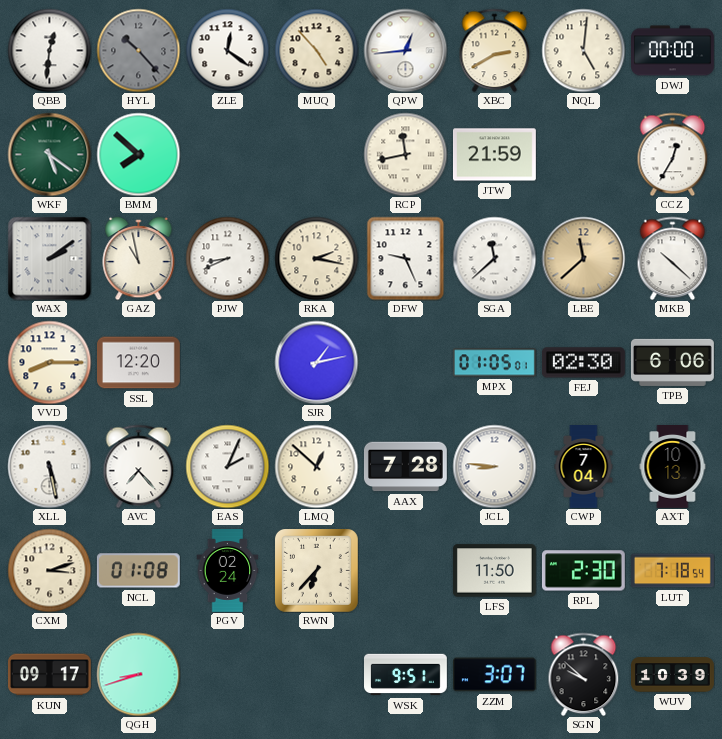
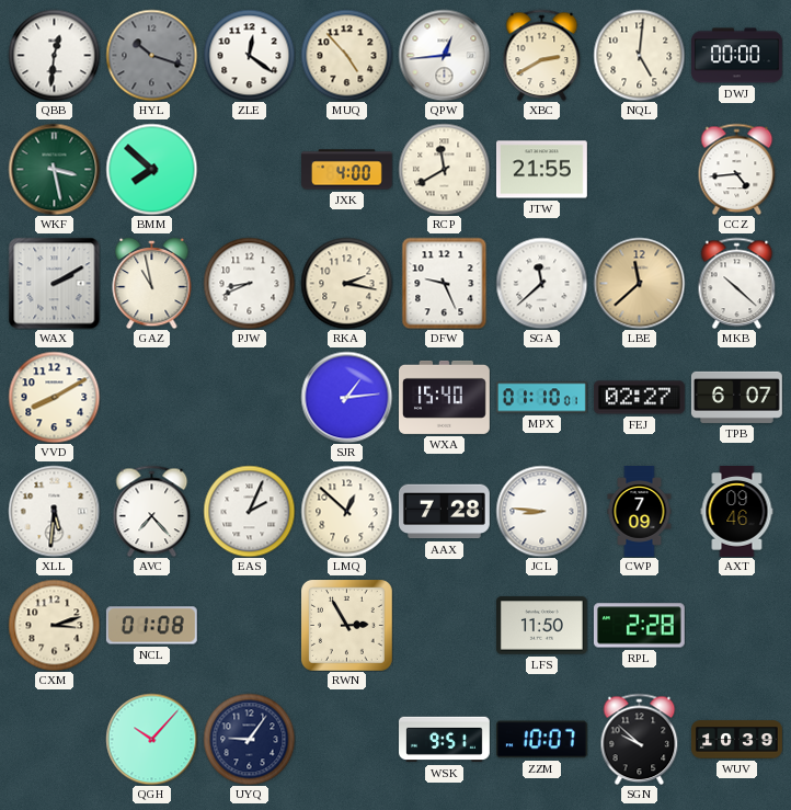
HYL: 10:23 -> 10:18
WKF: 5:21 -> 3:28
JXK: none -> 4:00
RCP: 11:43 -> 11:40
JTW: 21:59 -> 21:55
CCZ: 12:35 -> 4:44
WAX: 2:09 -> 2:10
VVD: 8:15 -> 8:10
SSL: 12:20 -> none
SJR: 1:13 -> 1:14
WXA: none -> 15:40
MPX: 01:05 -> 01:10
FEJ: 02:30 -> 02:27
TPB: 6:06 -> 6:07
XLL: 5:28 -> 5:31
CWP: 7:04 -> 7:09
AXT: 10:13 -> 09:46
PGV: 02:24 -> none
RWN: 6:37 -> 2:55
RPL: 2:30 -> 2:28
LUT: 7:18 -> none
KUN: 09:17 -> none
QGH: 8:42 -> 10:07
UYQ: none -> 9:06
ZZM: 3:07 -> 10:07
